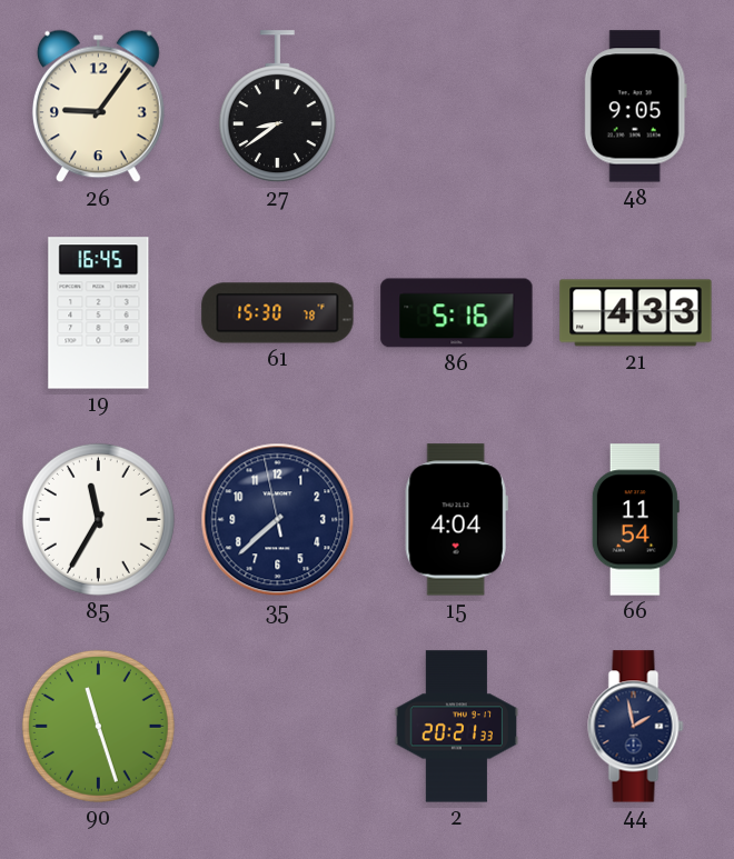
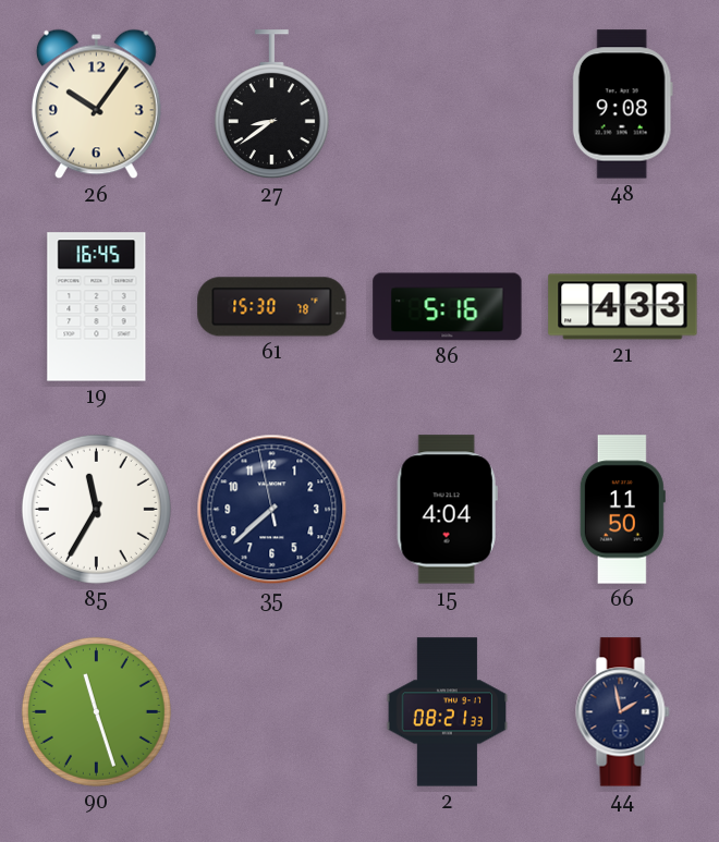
26: 9:06 -> 10:06
48: 9:05 -> 9:08
66: 11:54 -> 11:50
2: 20:21 -> 08:21
